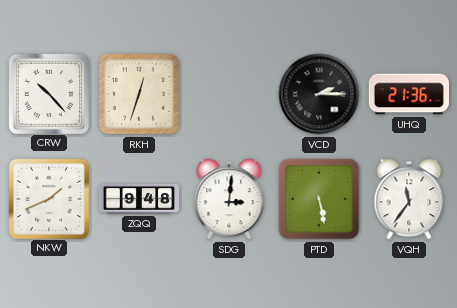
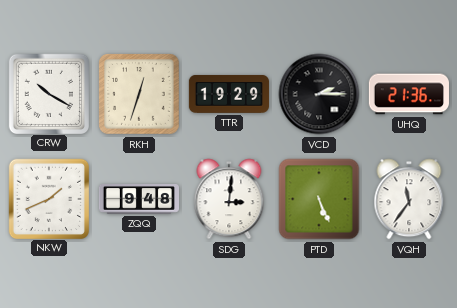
CRW: 10:23 -> 10:20
TTR: none -> 19:29
PTD: 5:28 -> 5:26
